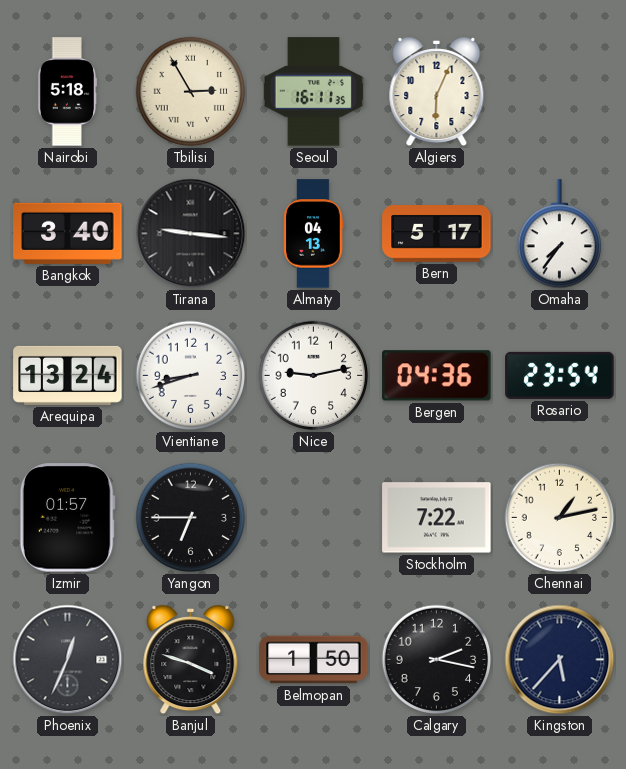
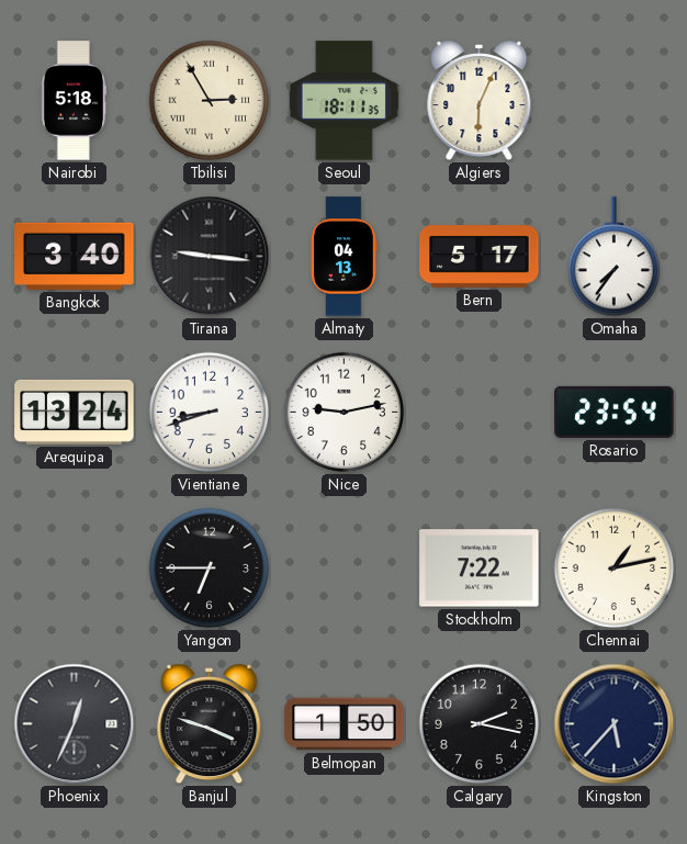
Seoul: 16:11 -> 18:11
Bergen: 04:36 -> none
Izmir: 01:57 -> none
